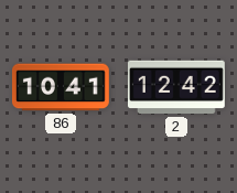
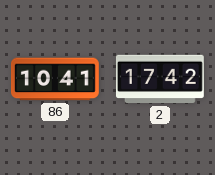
2: 12:42 -> 17:42
